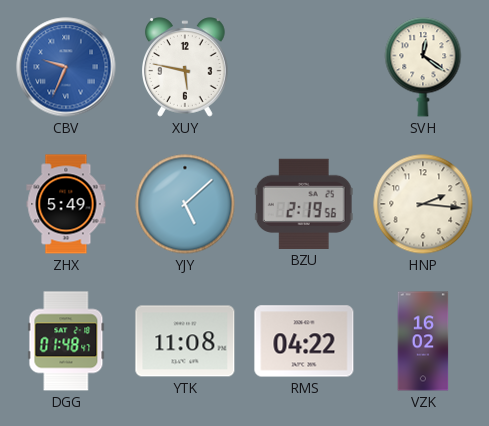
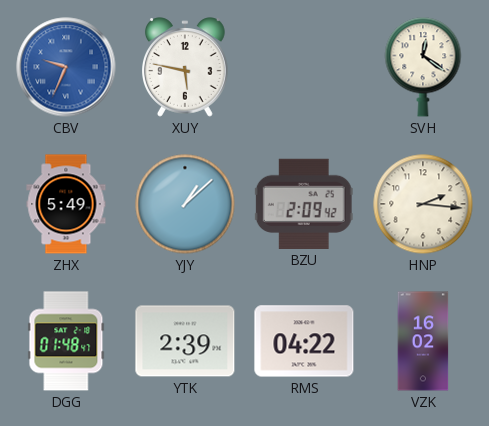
YJY: 5:08 -> 1:08
BZU: 2:19 -> 2:09
YTK: 11:08 -> 2:39
